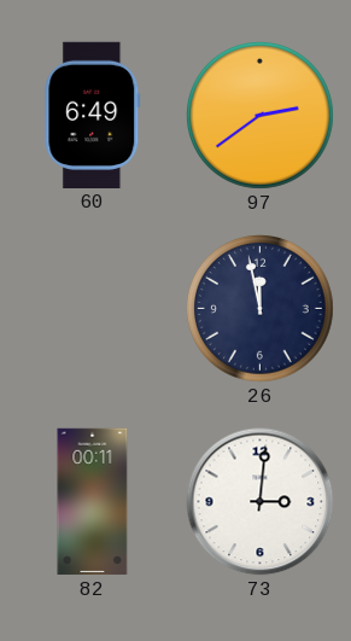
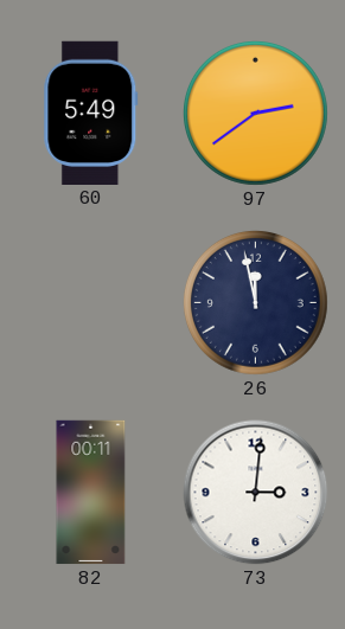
60: 6:49 -> 5:49
